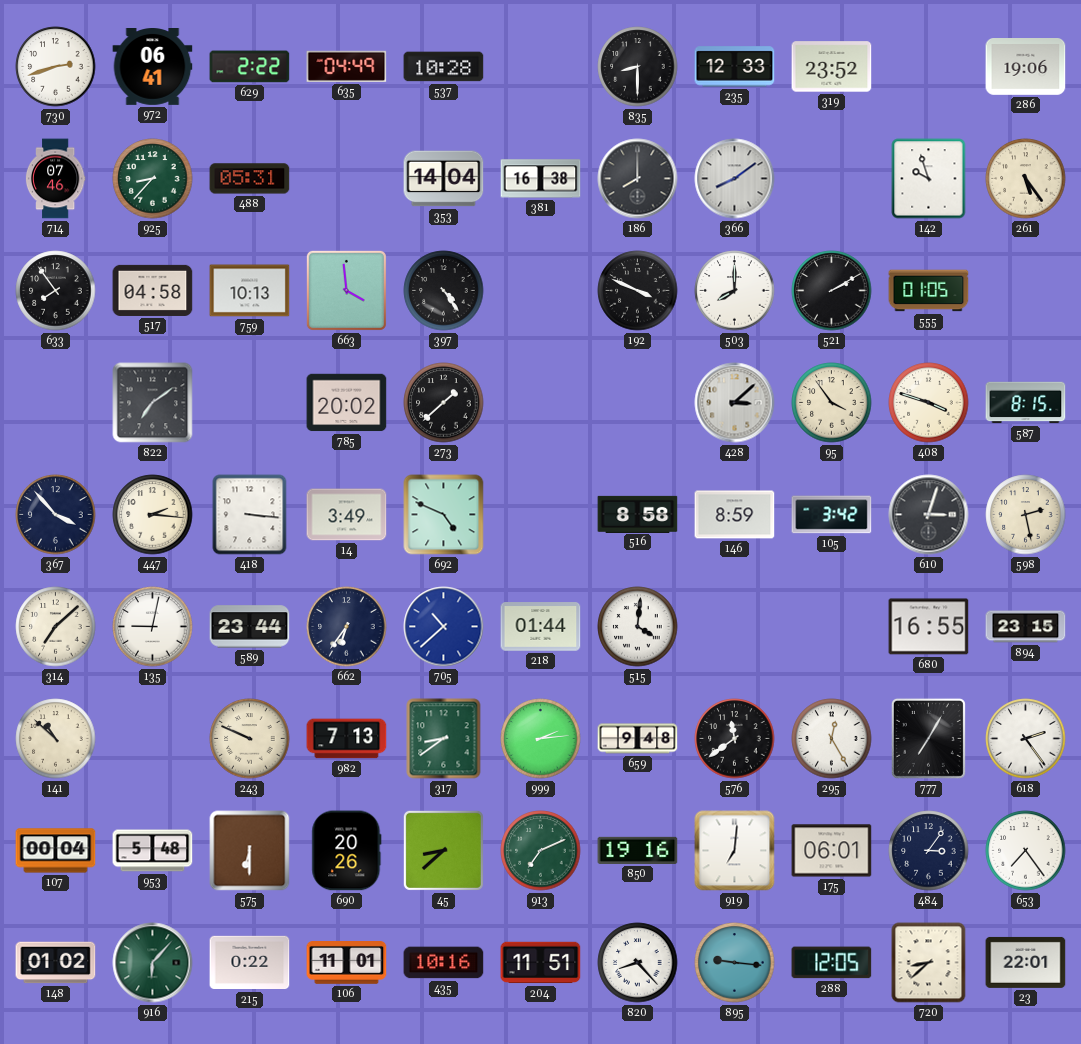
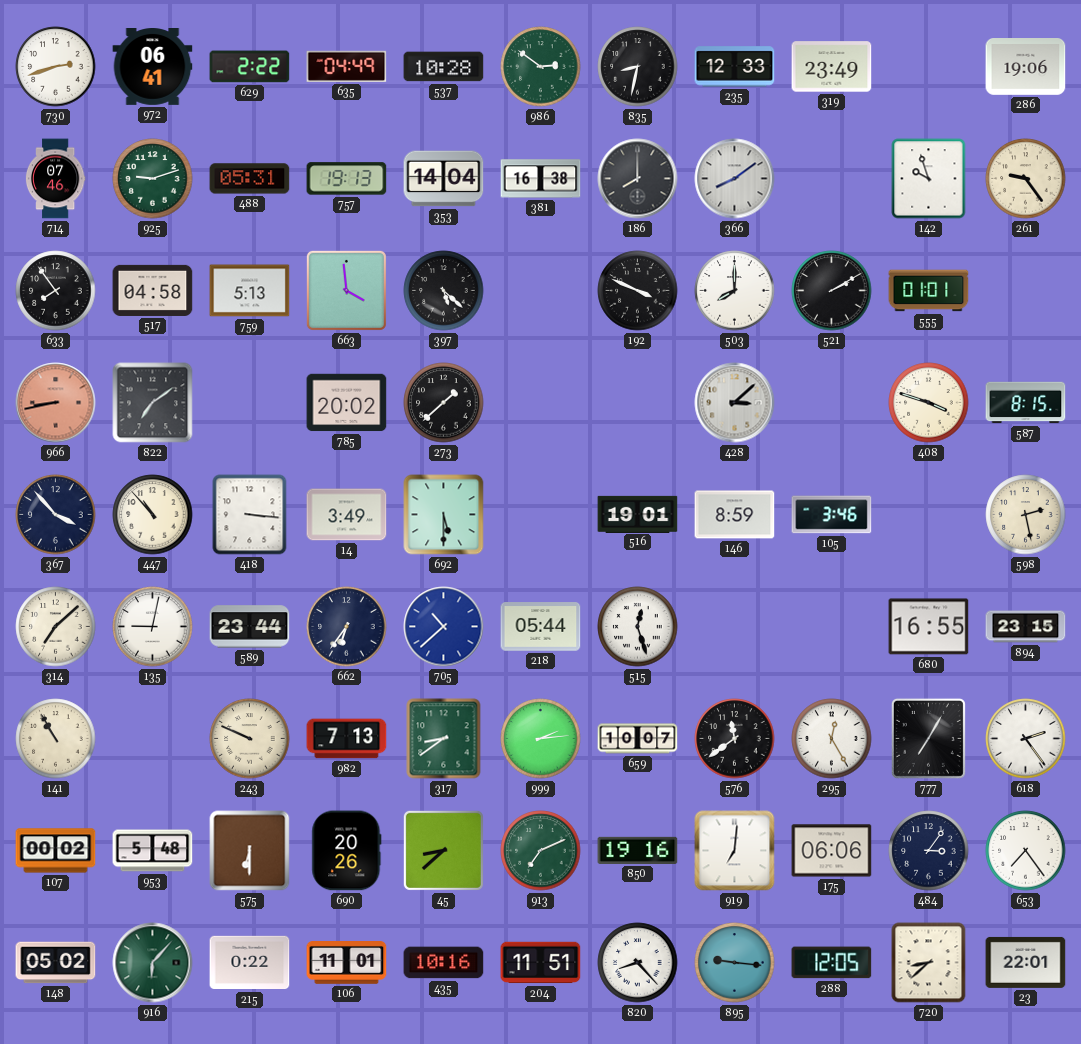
986: none -> 2:51
835: 8:30 -> 8:32
319: 23:52 -> 23:49
925: 8:37 -> 9:12
757: none -> 19:13
261: 5:24 -> 9:24
759: 10:13 -> 5:13
397: 4:24 -> 5:22
555: 01:05 -> 01:01
966: none -> 8:43
95: 3:54 -> none
447: 2:16 -> 10:53
692: 4:49 -> 5:30
516: 8:58 -> 19:01
105: 3:42 -> 3:46
610: 3:03 -> none
218: 01:44 -> 05:44
515: 4:01 -> 12:27
141: 10:52 -> 10:55
659: 9:48 -> 10:07
107: 00:04 -> 00:02
175: 06:01 -> 06:06
148: 01:02 -> 05:02
